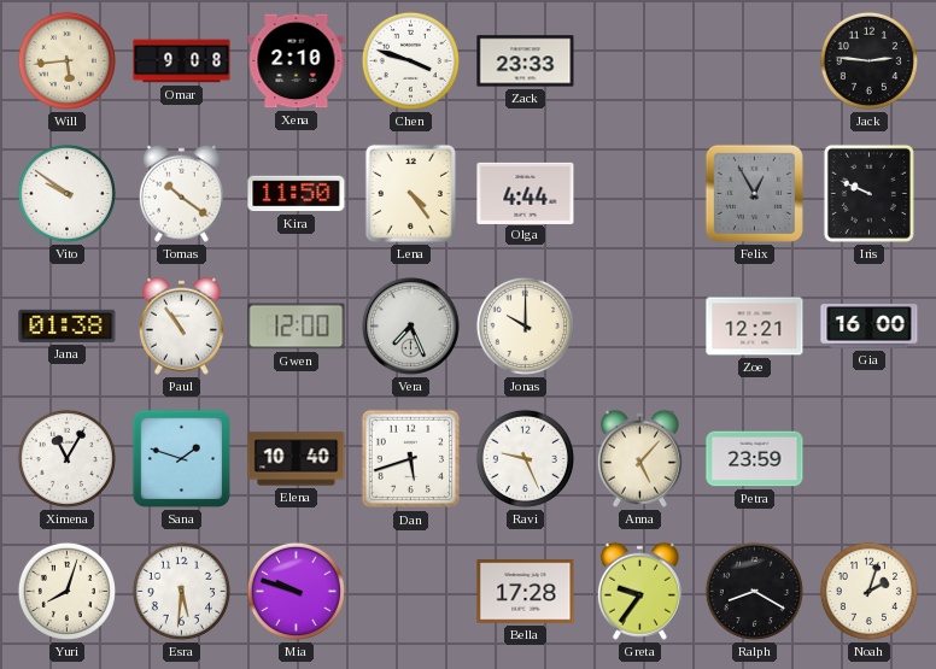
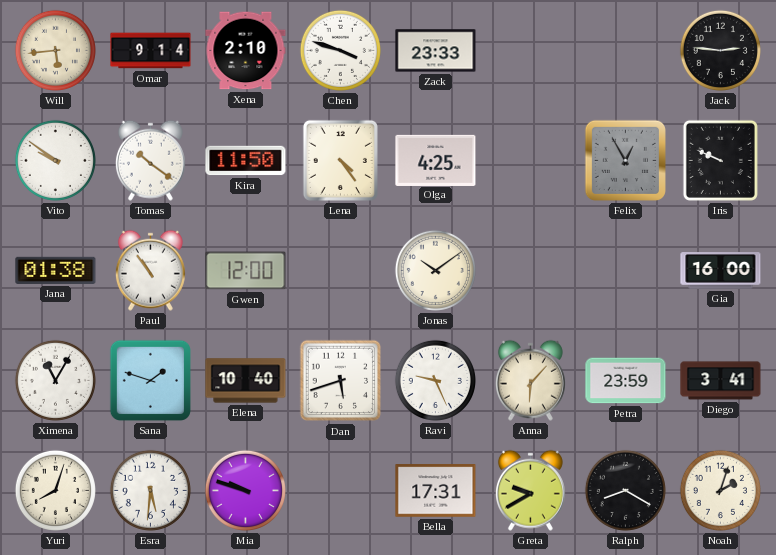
Omar: 9:08 -> 9:14
Olga: 4:44 -> 4:25
Vera: 7:26 -> none
Jonas: 10:00 -> 10:09
Zoe: 12:21 -> none
Anna: 5:07 -> 6:07
Diego: none -> 3:41
Bella: 17:28 -> 17:31
Greta: 9:36 -> 9:40
